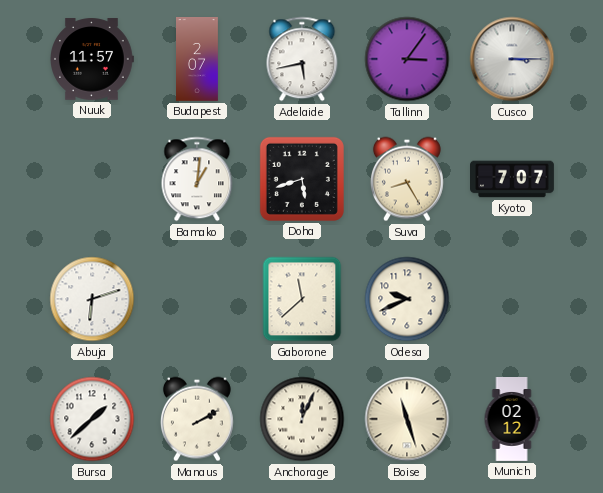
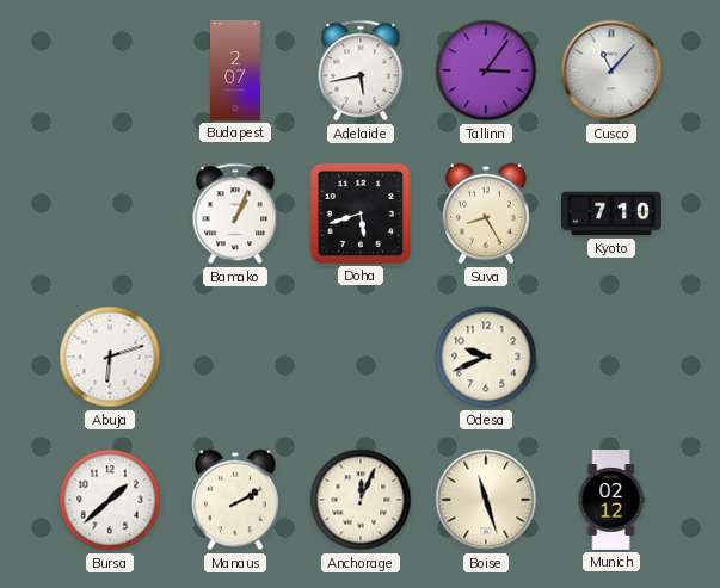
Nuuk: 11:57 -> none
Cusco: 3:15 -> 11:07
Bamako: 1:01 -> 1:04
Kyoto: 7:07 -> 7:10
Gaborone: 11:38 -> none
